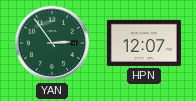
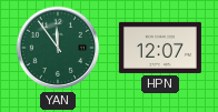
YAN: 2:54 -> 11:54
